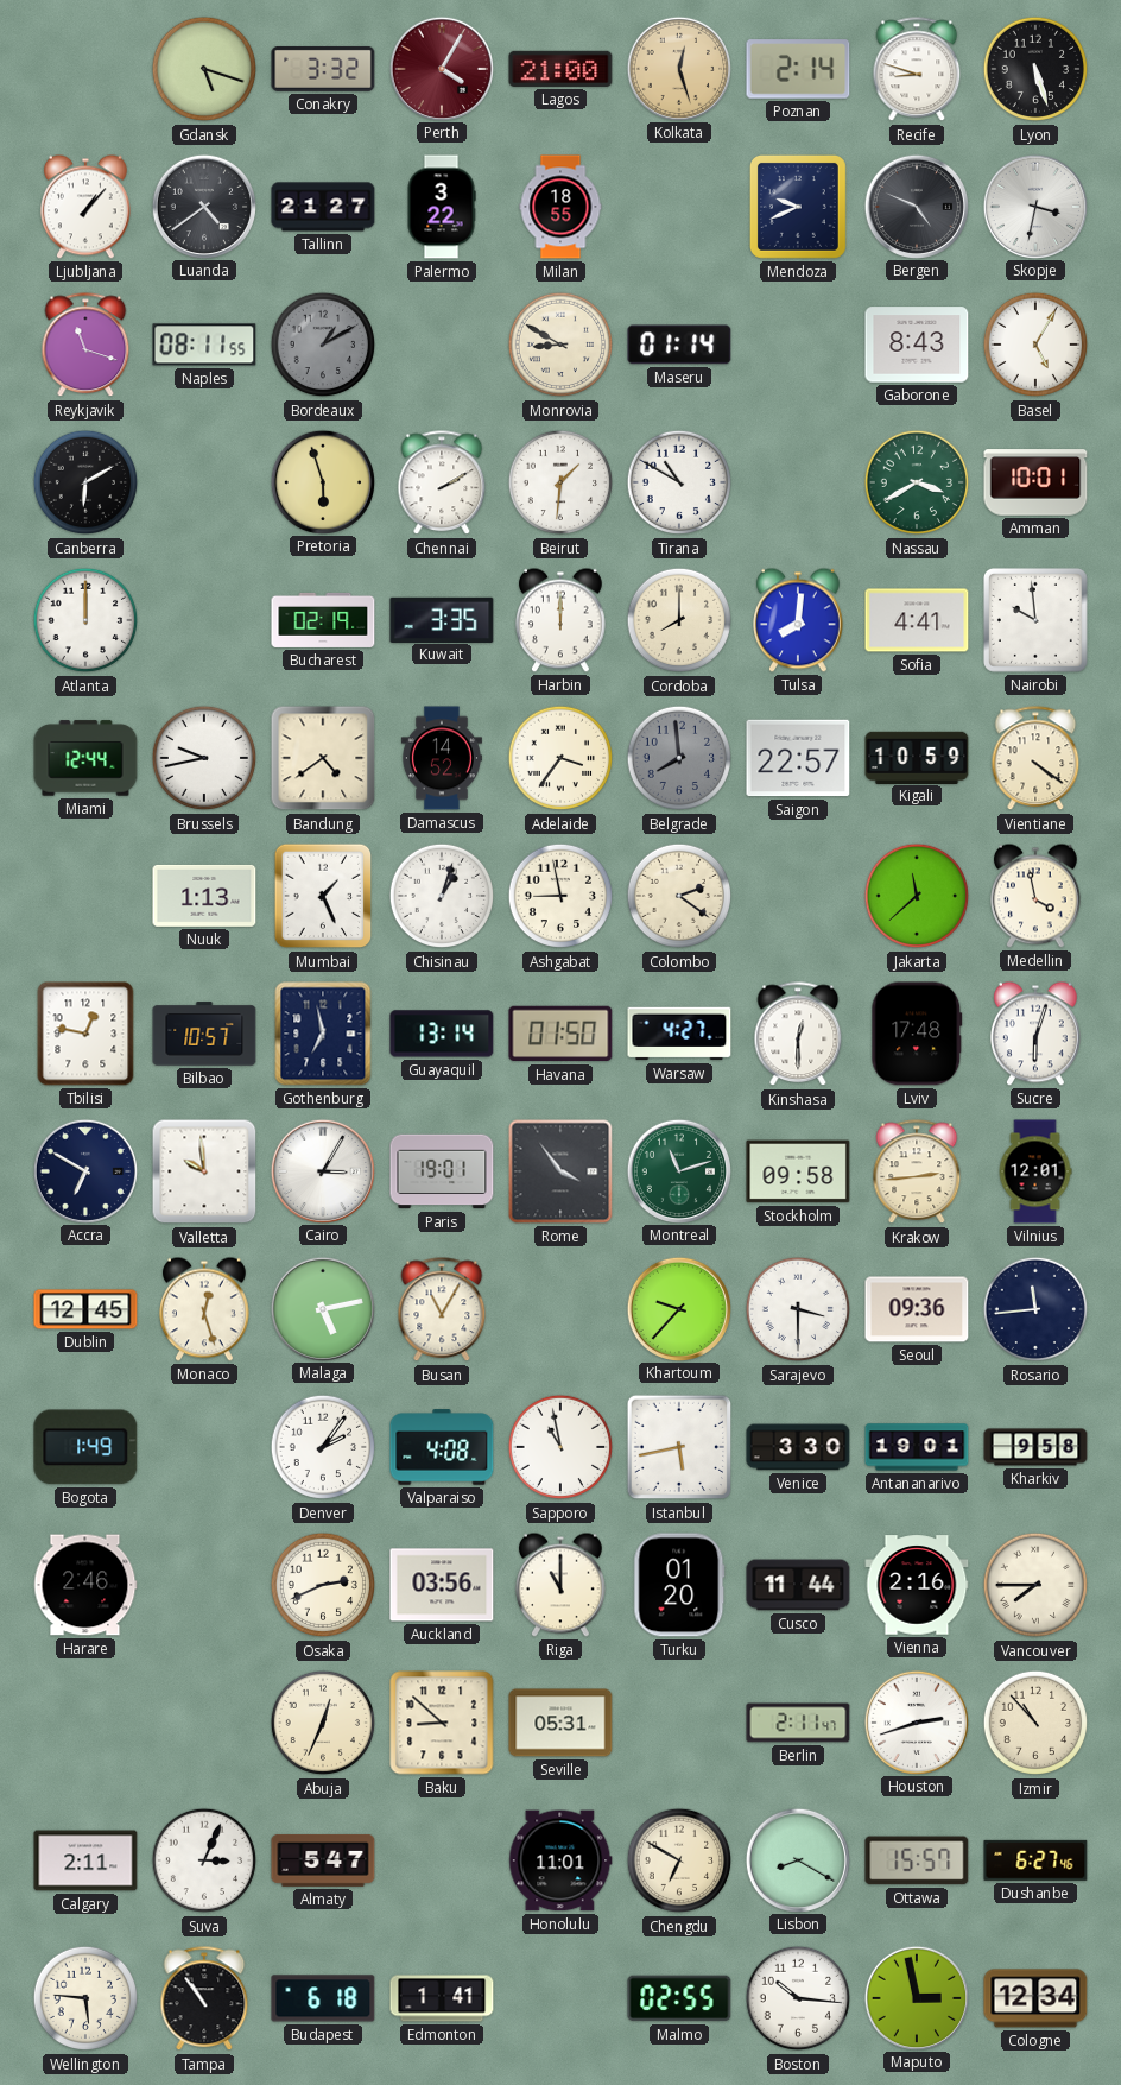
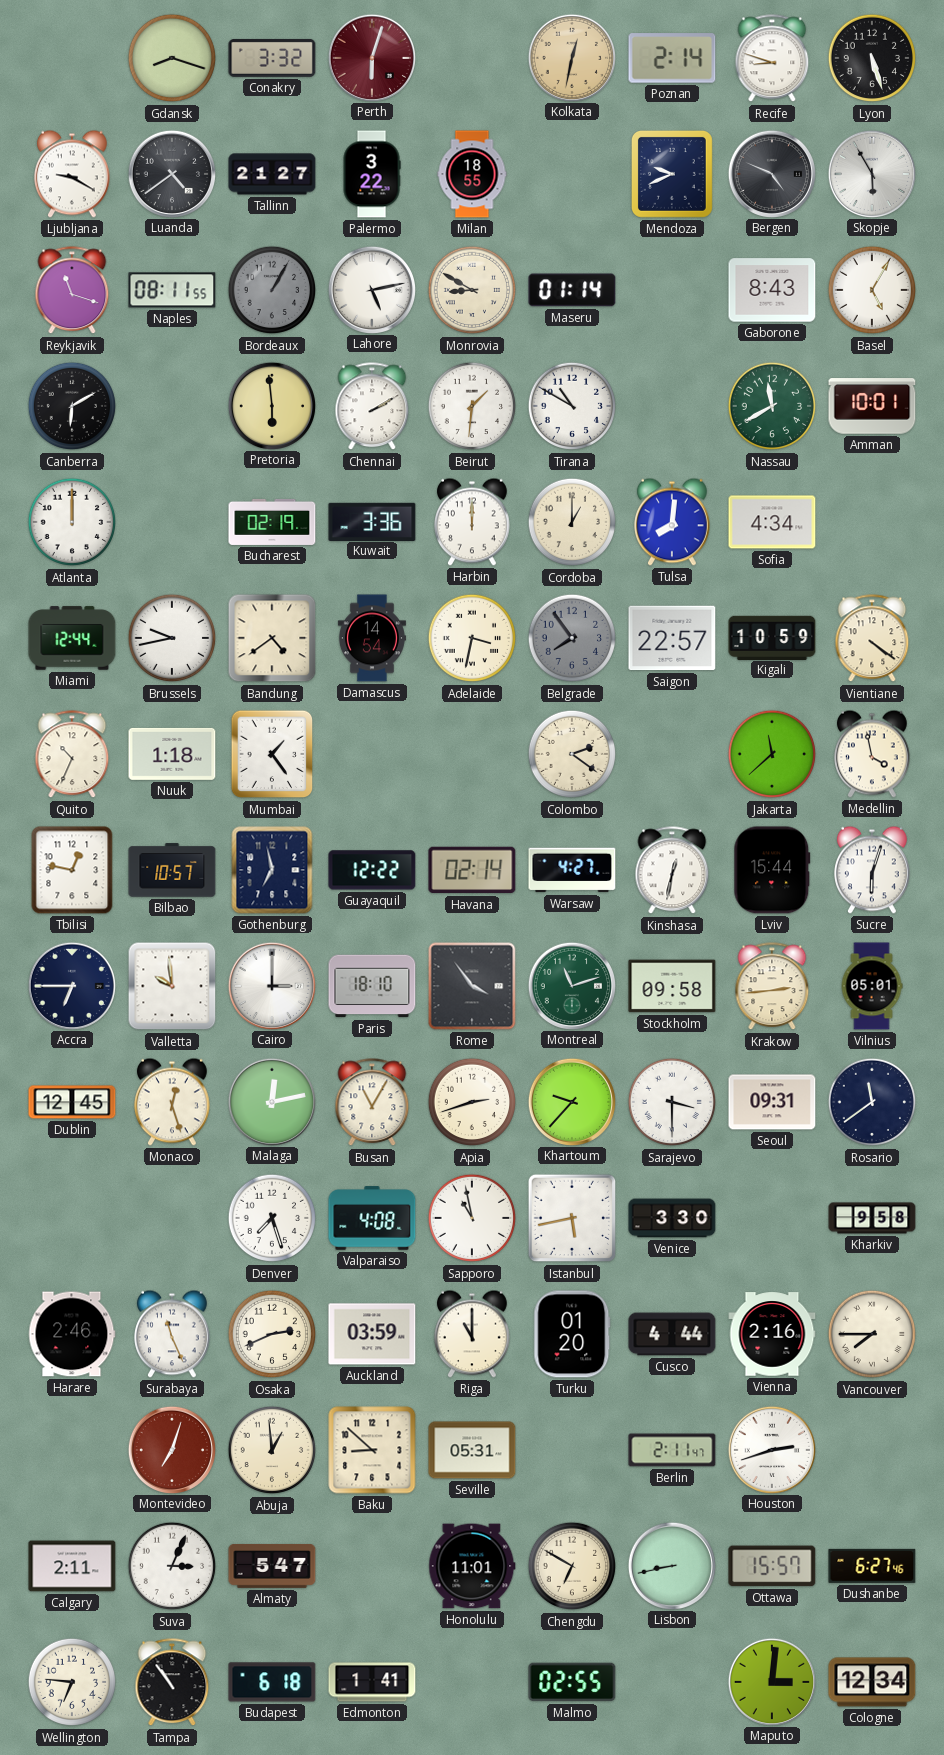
Gdansk: 5:18 -> 8:18
Perth: 4:05 -> 6:03
Lagos: 21:00 -> none
Kolkata: 12:27 -> 12:32
Ljubljana: 1:07 -> 9:20
Skopje: 3:32 -> 5:55
Bordeaux: 1:10 -> 1:05
Lahore: none -> 5:13
Pretoria: 5:57 -> 5:59
Nassau: 3:40 -> 11:40
Kuwait: 3:35 -> 3:36
Cordoba: 8:00 -> 1:00
Sofia: 4:41 -> 4:34
Nairobi: 9:59 -> none
Damascus: 14:52 -> 14:54
Adelaide: 3:36 -> 3:32
Belgrade: 7:59 -> 7:54
Quito: none -> 10:34
Nuuk: 1:13 -> 1:18
Mumbai: 1:26 -> 1:24
Chisinau: 1:03 -> none
Ashgabat: 8:58 -> none
Guayaquil: 13:14 -> 12:22
Havana: 01:50 -> 02:14
Kinshasa: 12:30 -> 12:32
Lviv: 17:48 -> 15:44
Accra: 6:50 -> 6:45
Cairo: 3:05 -> 3:00
Paris: 19:01 -> 18:10
Vilnius: 12:01 -> 05:01
Malaga: 5:13 -> 12:13
Apia: none -> 2:42
Seoul: 09:36 -> 09:31
Rosario: 11:44 -> 11:39
Bogota: 1:49 -> none
Denver: 2:06 -> 7:27
Antananarivo: 19:01 -> none
Surabaya: none -> 11:26
Auckland: 03:56 -> 03:59
Cusco: 11:44 -> 4:44
Montevideo: none -> 7:03
Abuja: 12:34 -> 12:59
Izmir: 10:53 -> none
Lisbon: 8:20 -> 8:43
Wellington: 5:46 -> 6:46
Boston: 10:16 -> none
Maputo: 2:58 -> 3:01
